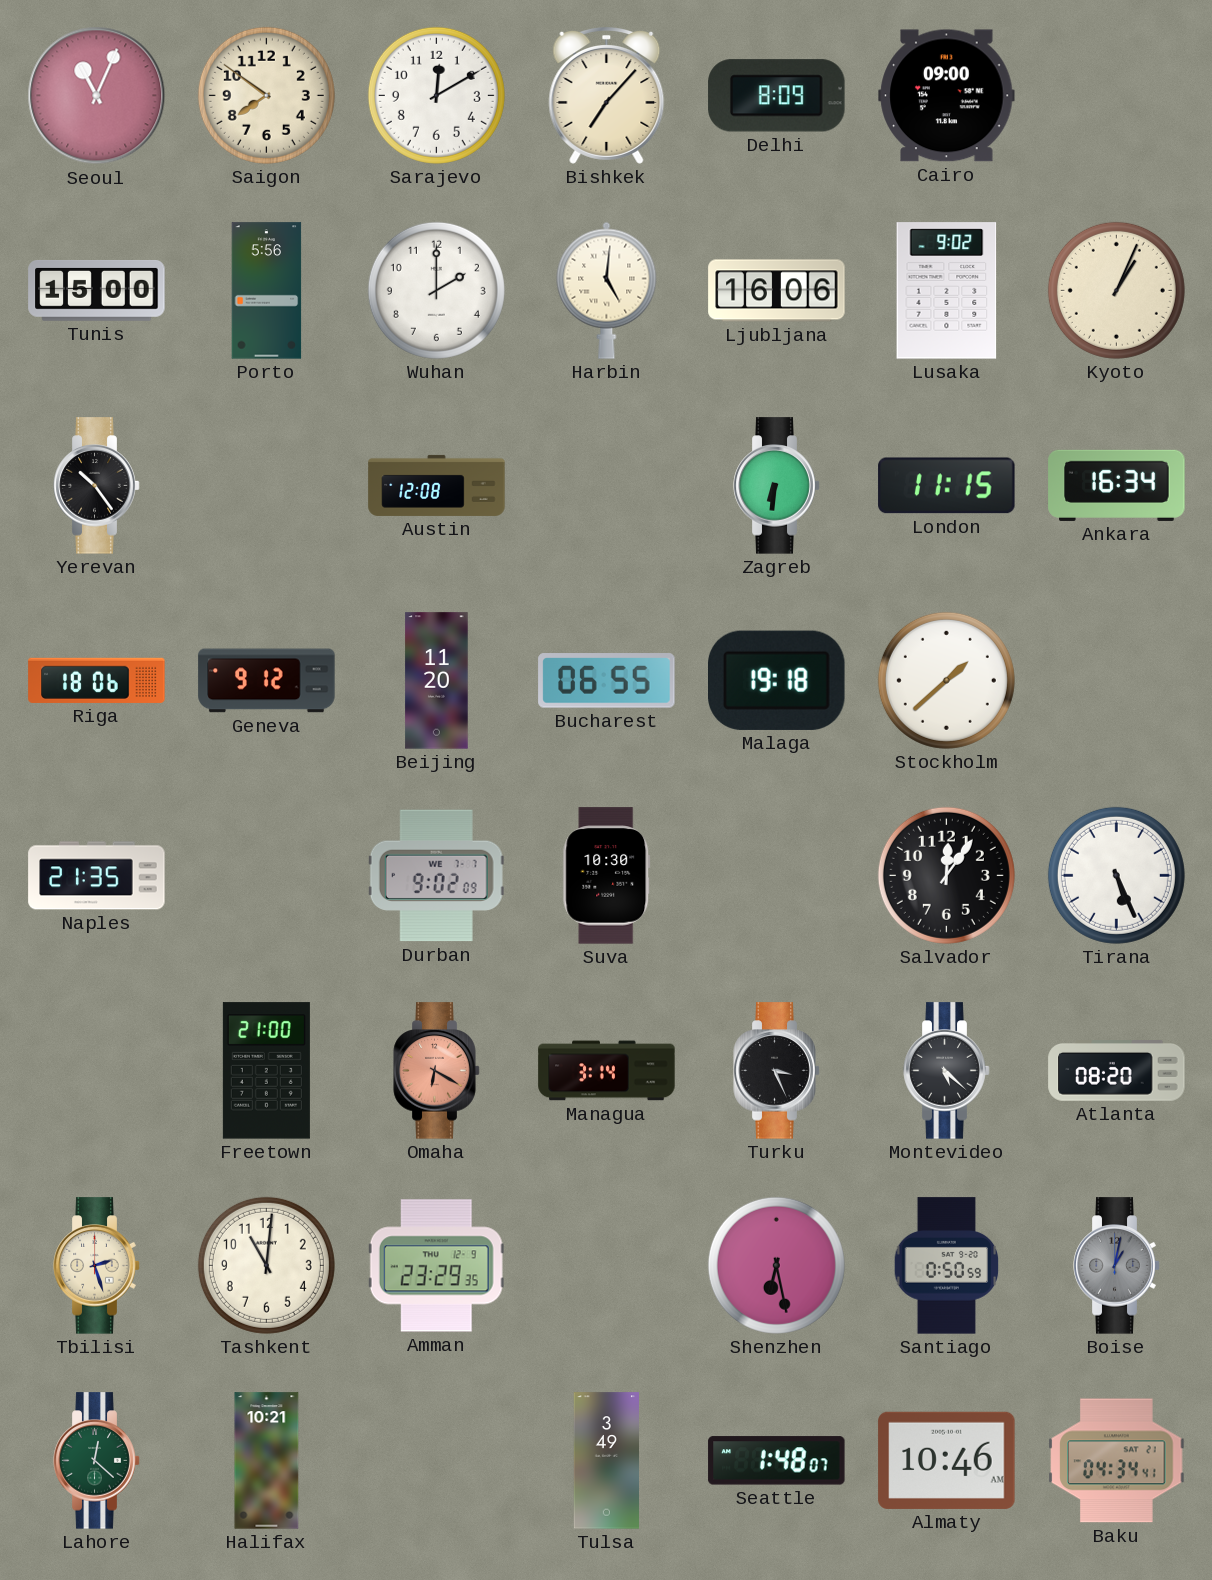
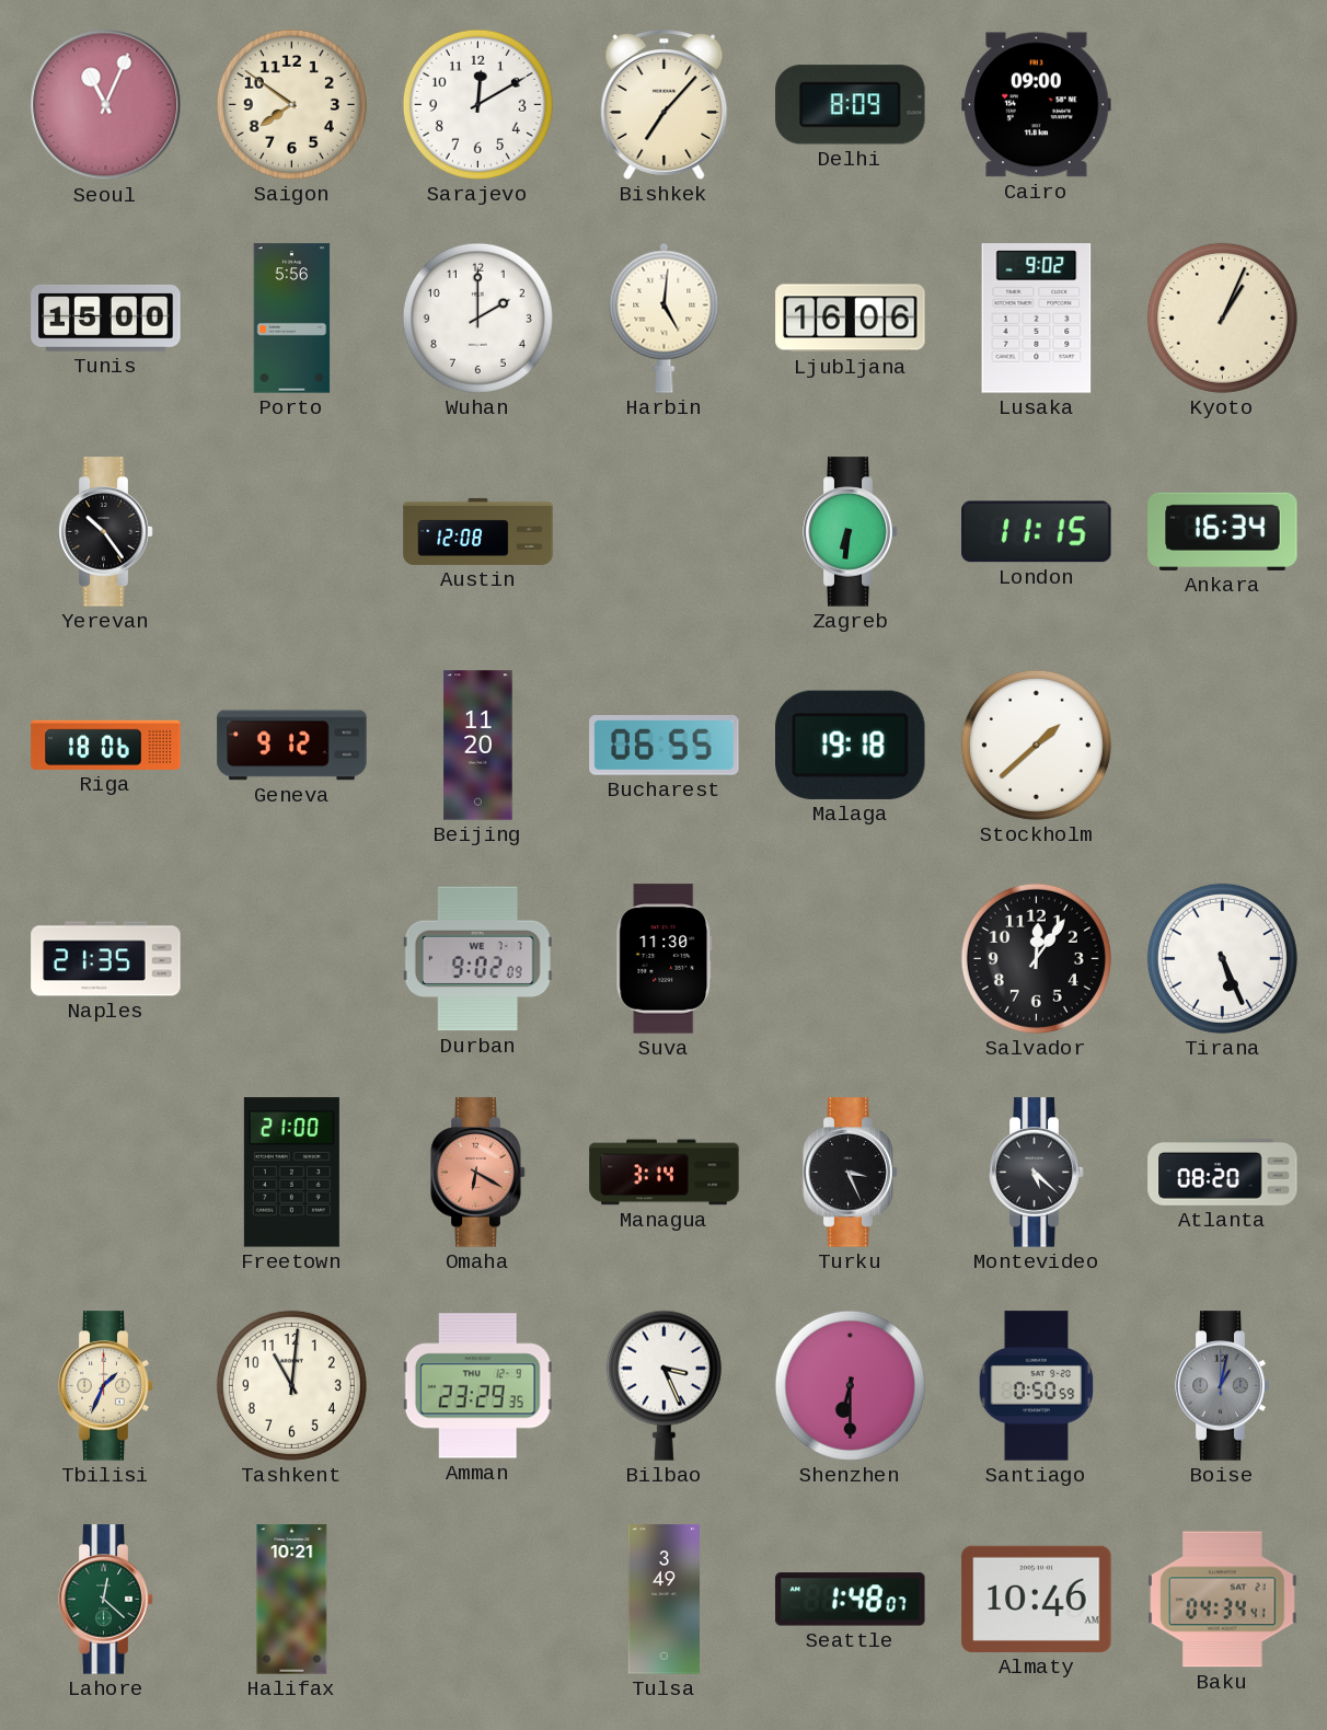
Suva: 10:30 -> 11:30
Tbilisi: 2:27 -> 1:34
Bilbao: none -> 3:26
Shenzhen: 6:28 -> 6:30
